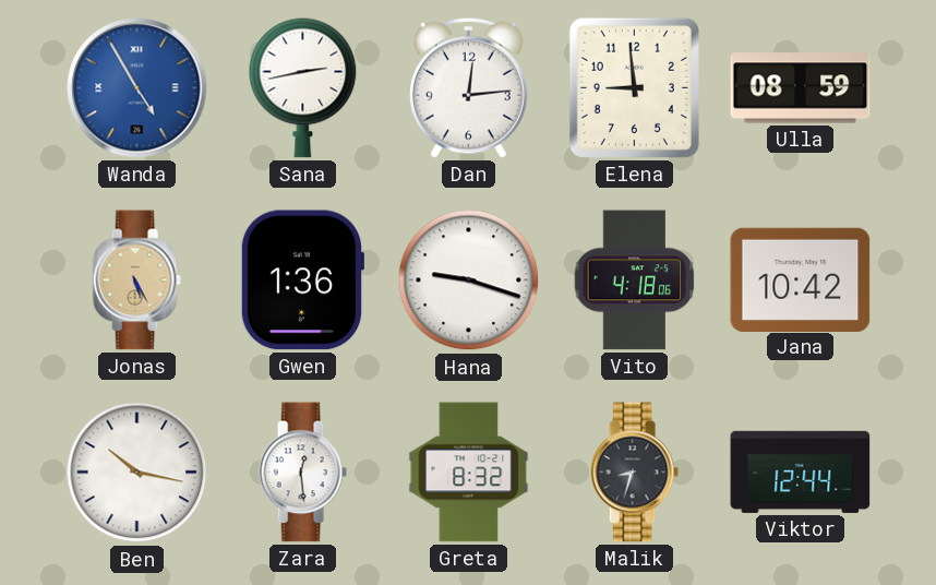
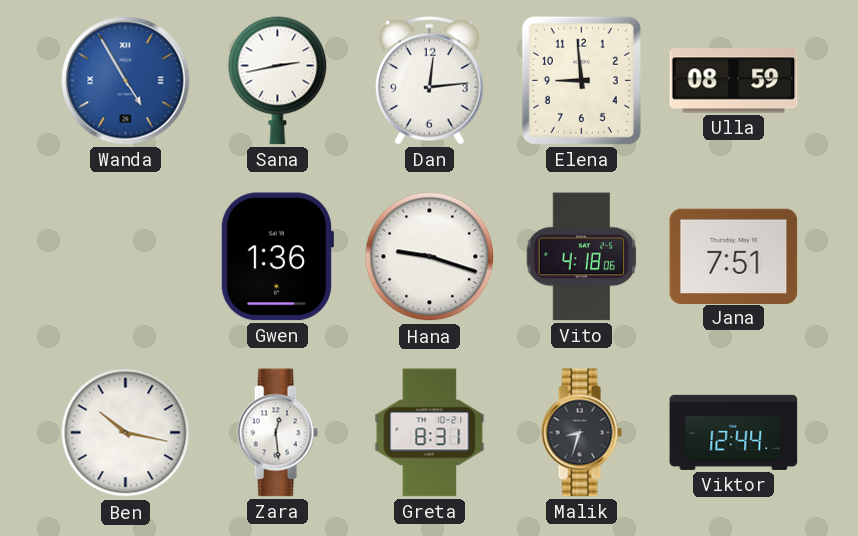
Jonas: 5:25 -> none
Jana: 10:42 -> 7:51
Greta: 8:32 -> 8:31
